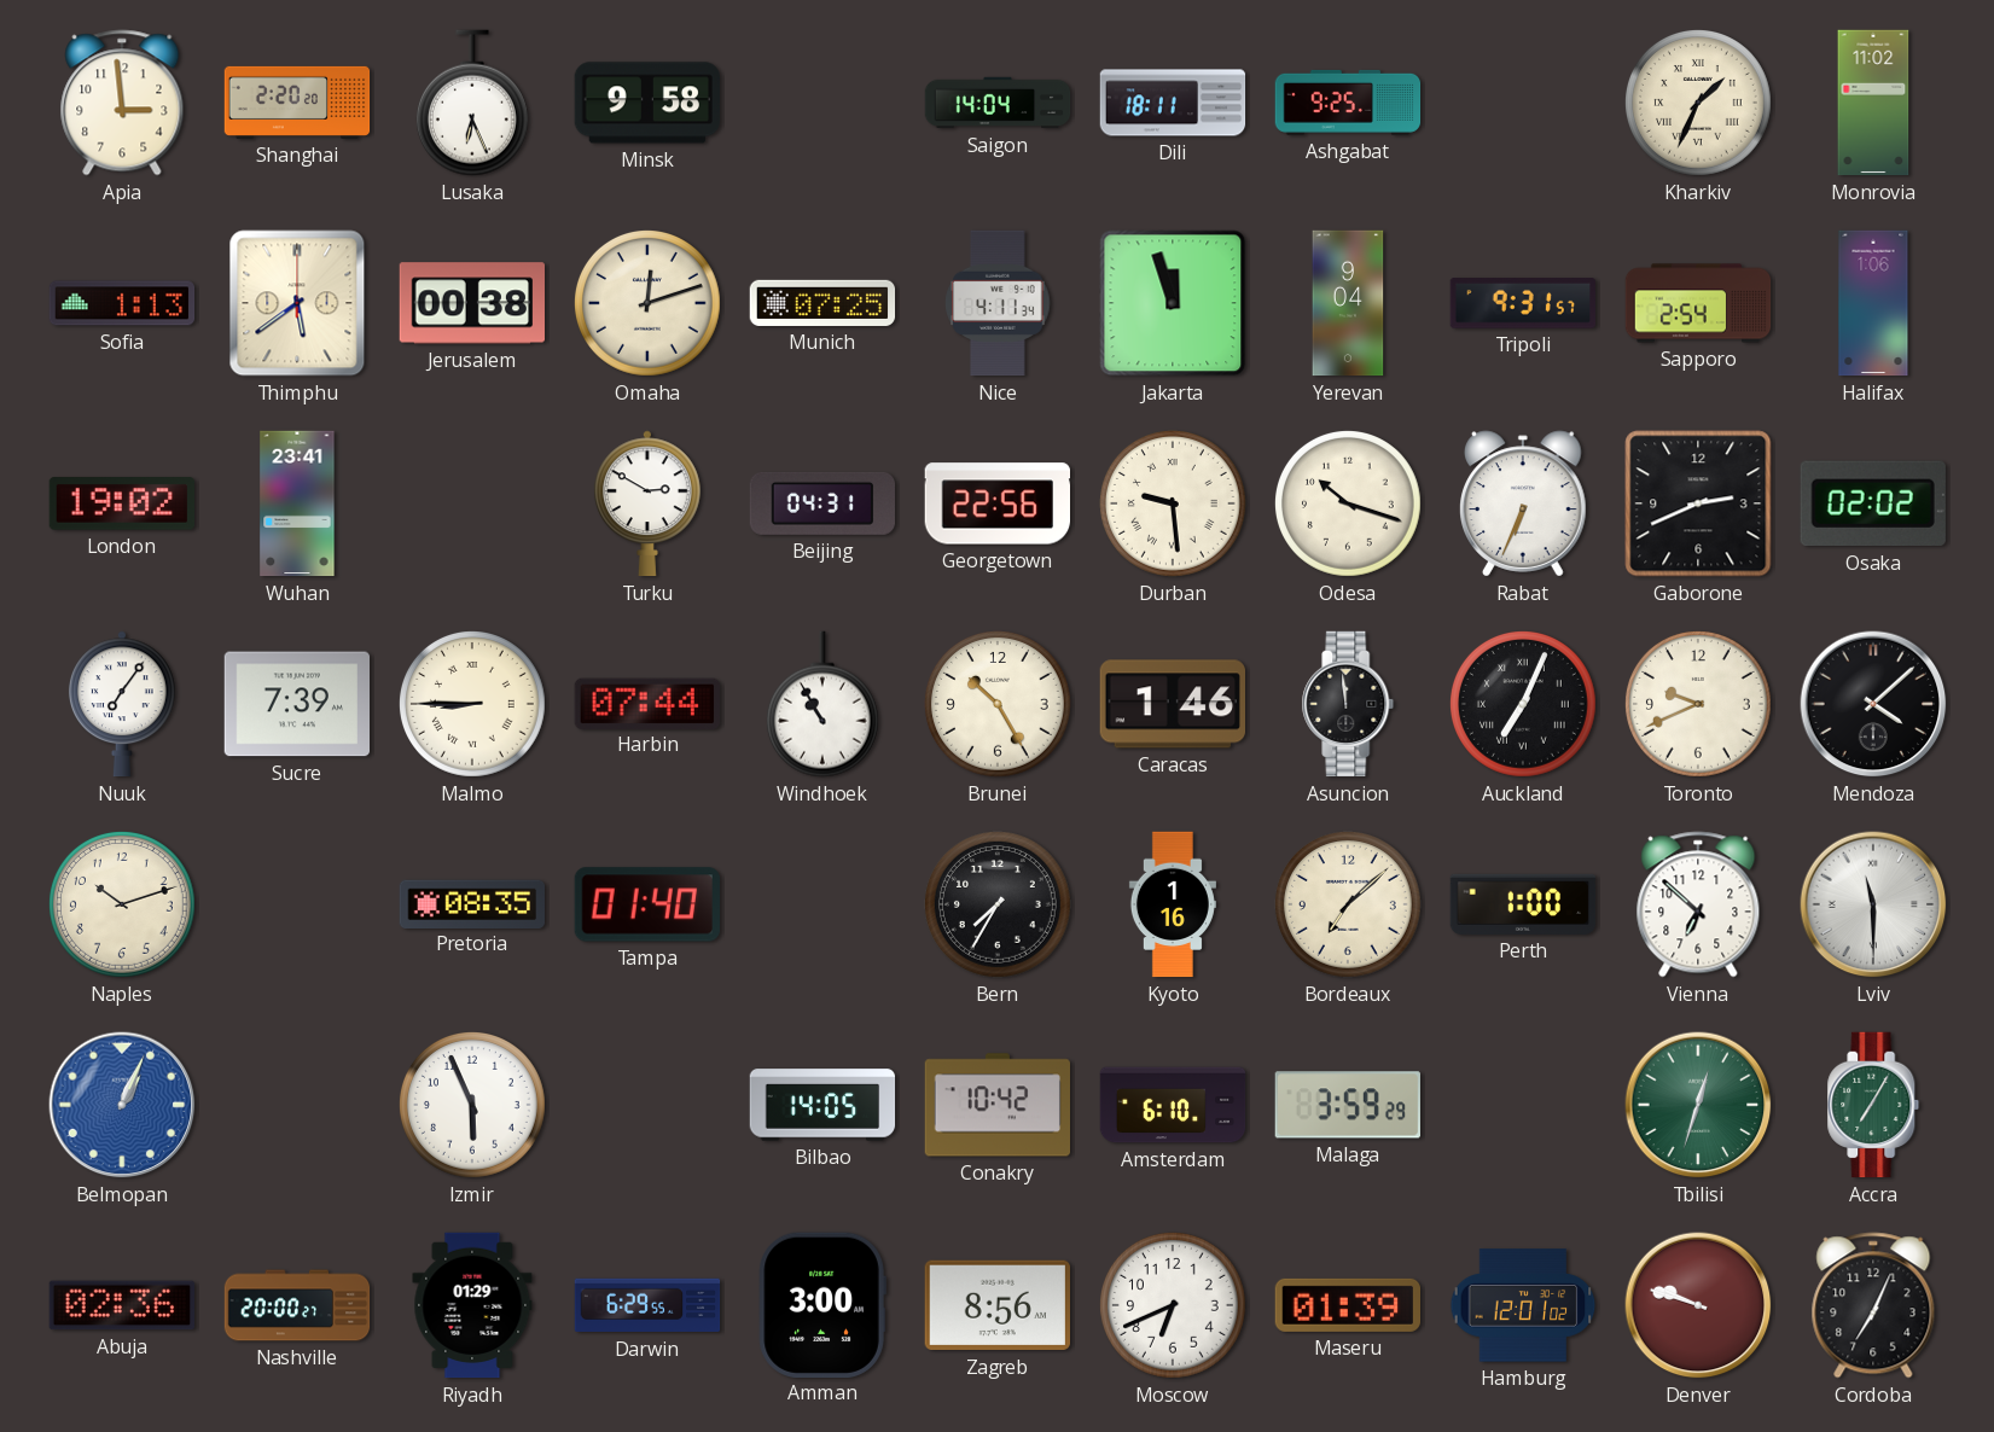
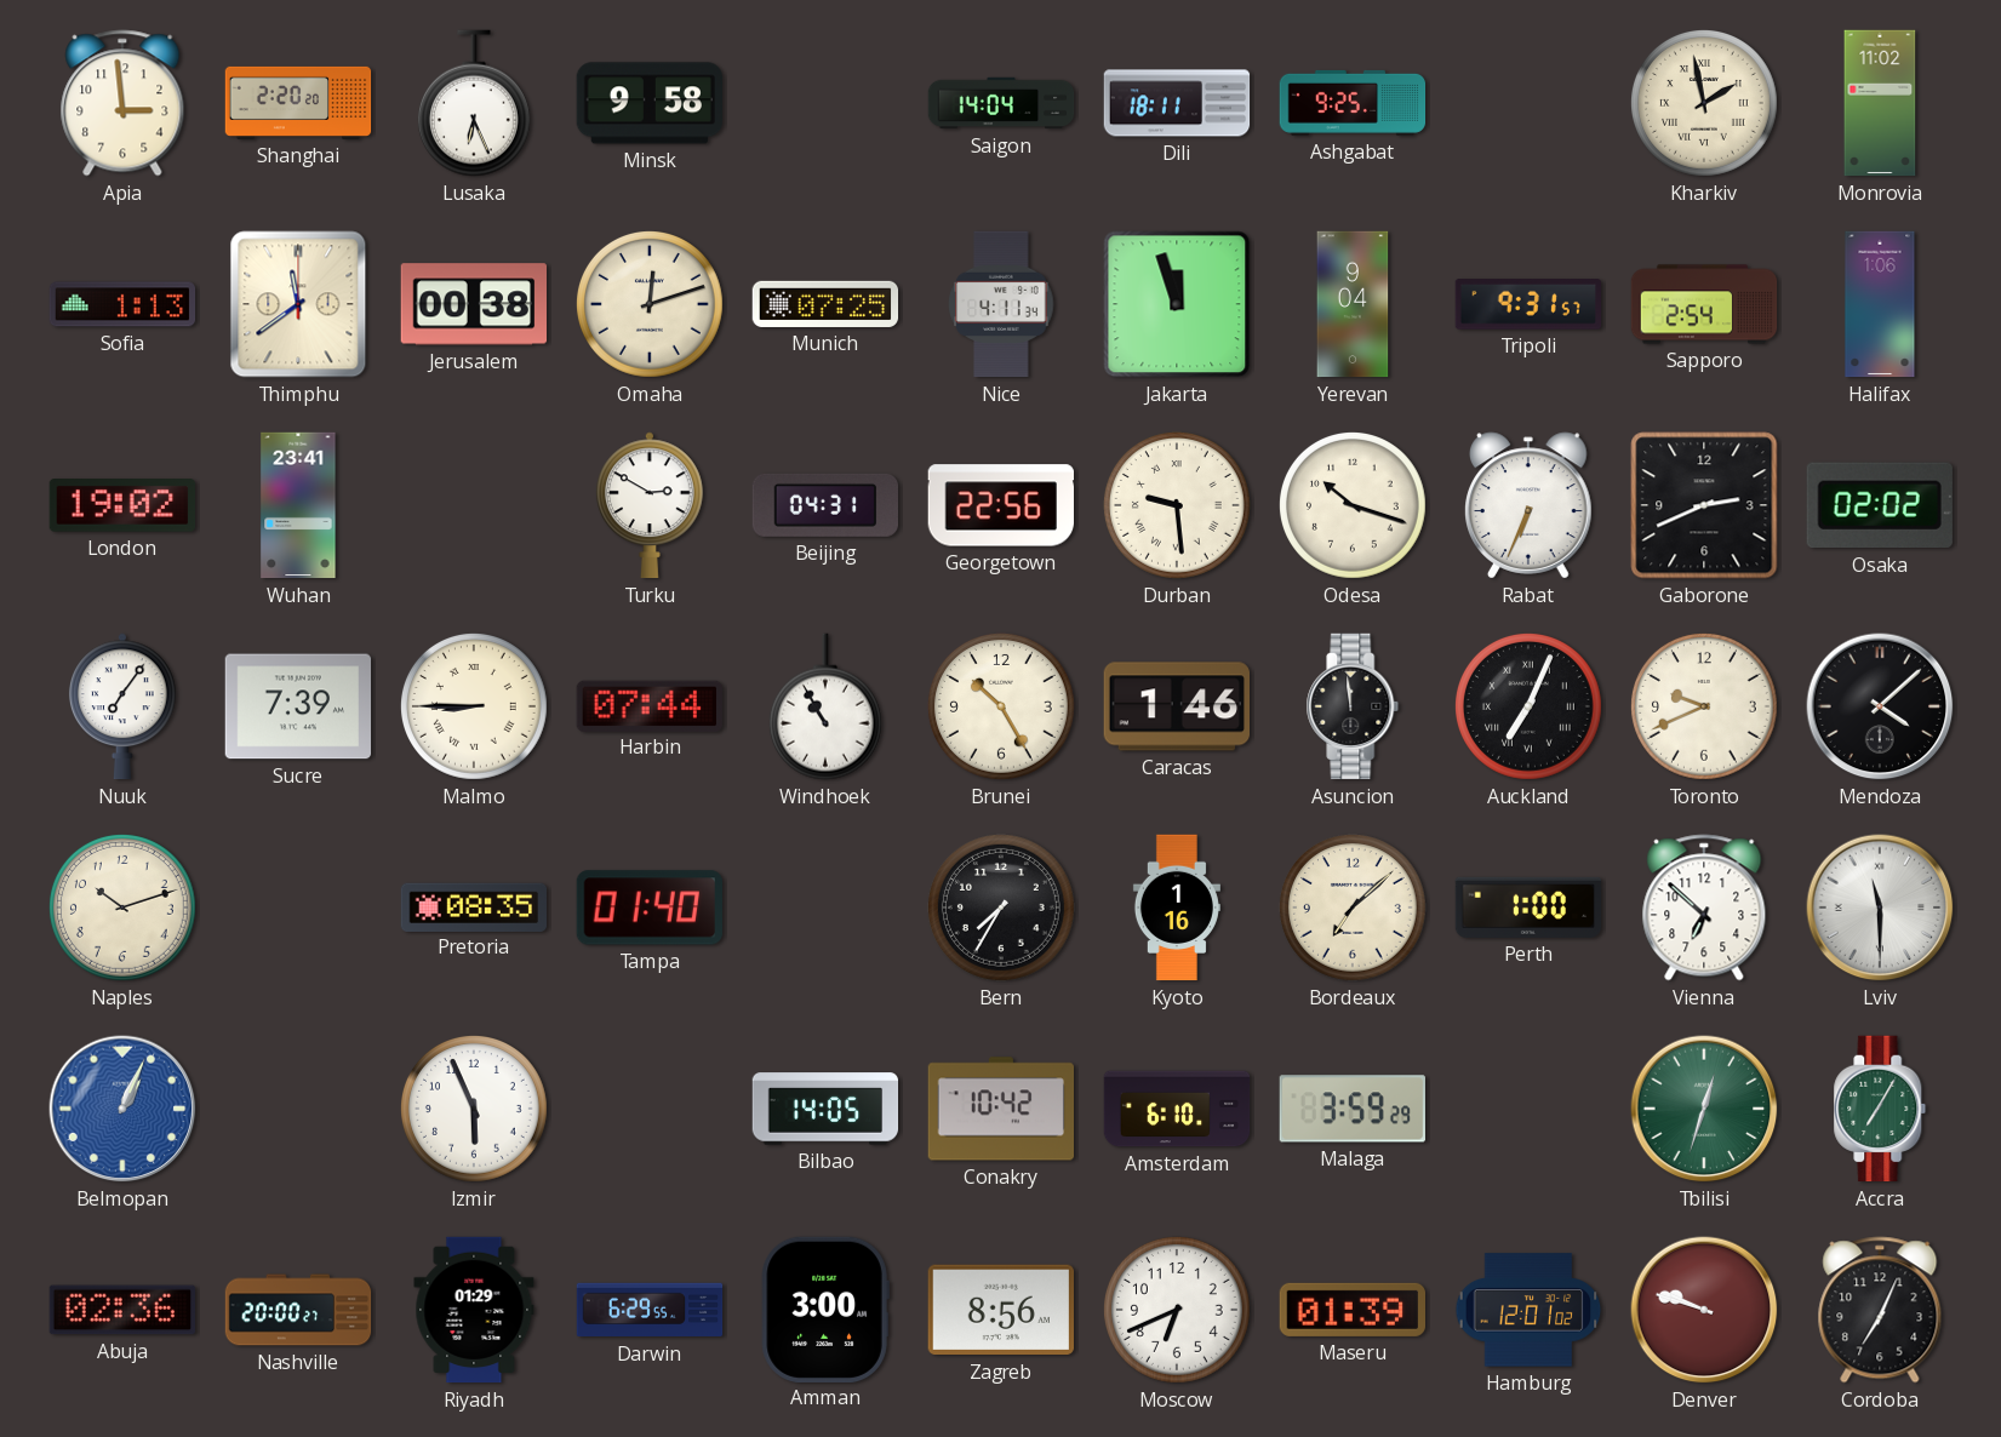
Kharkiv: 1:34 -> 1:58
Thimphu: 5:39 -> 11:39
